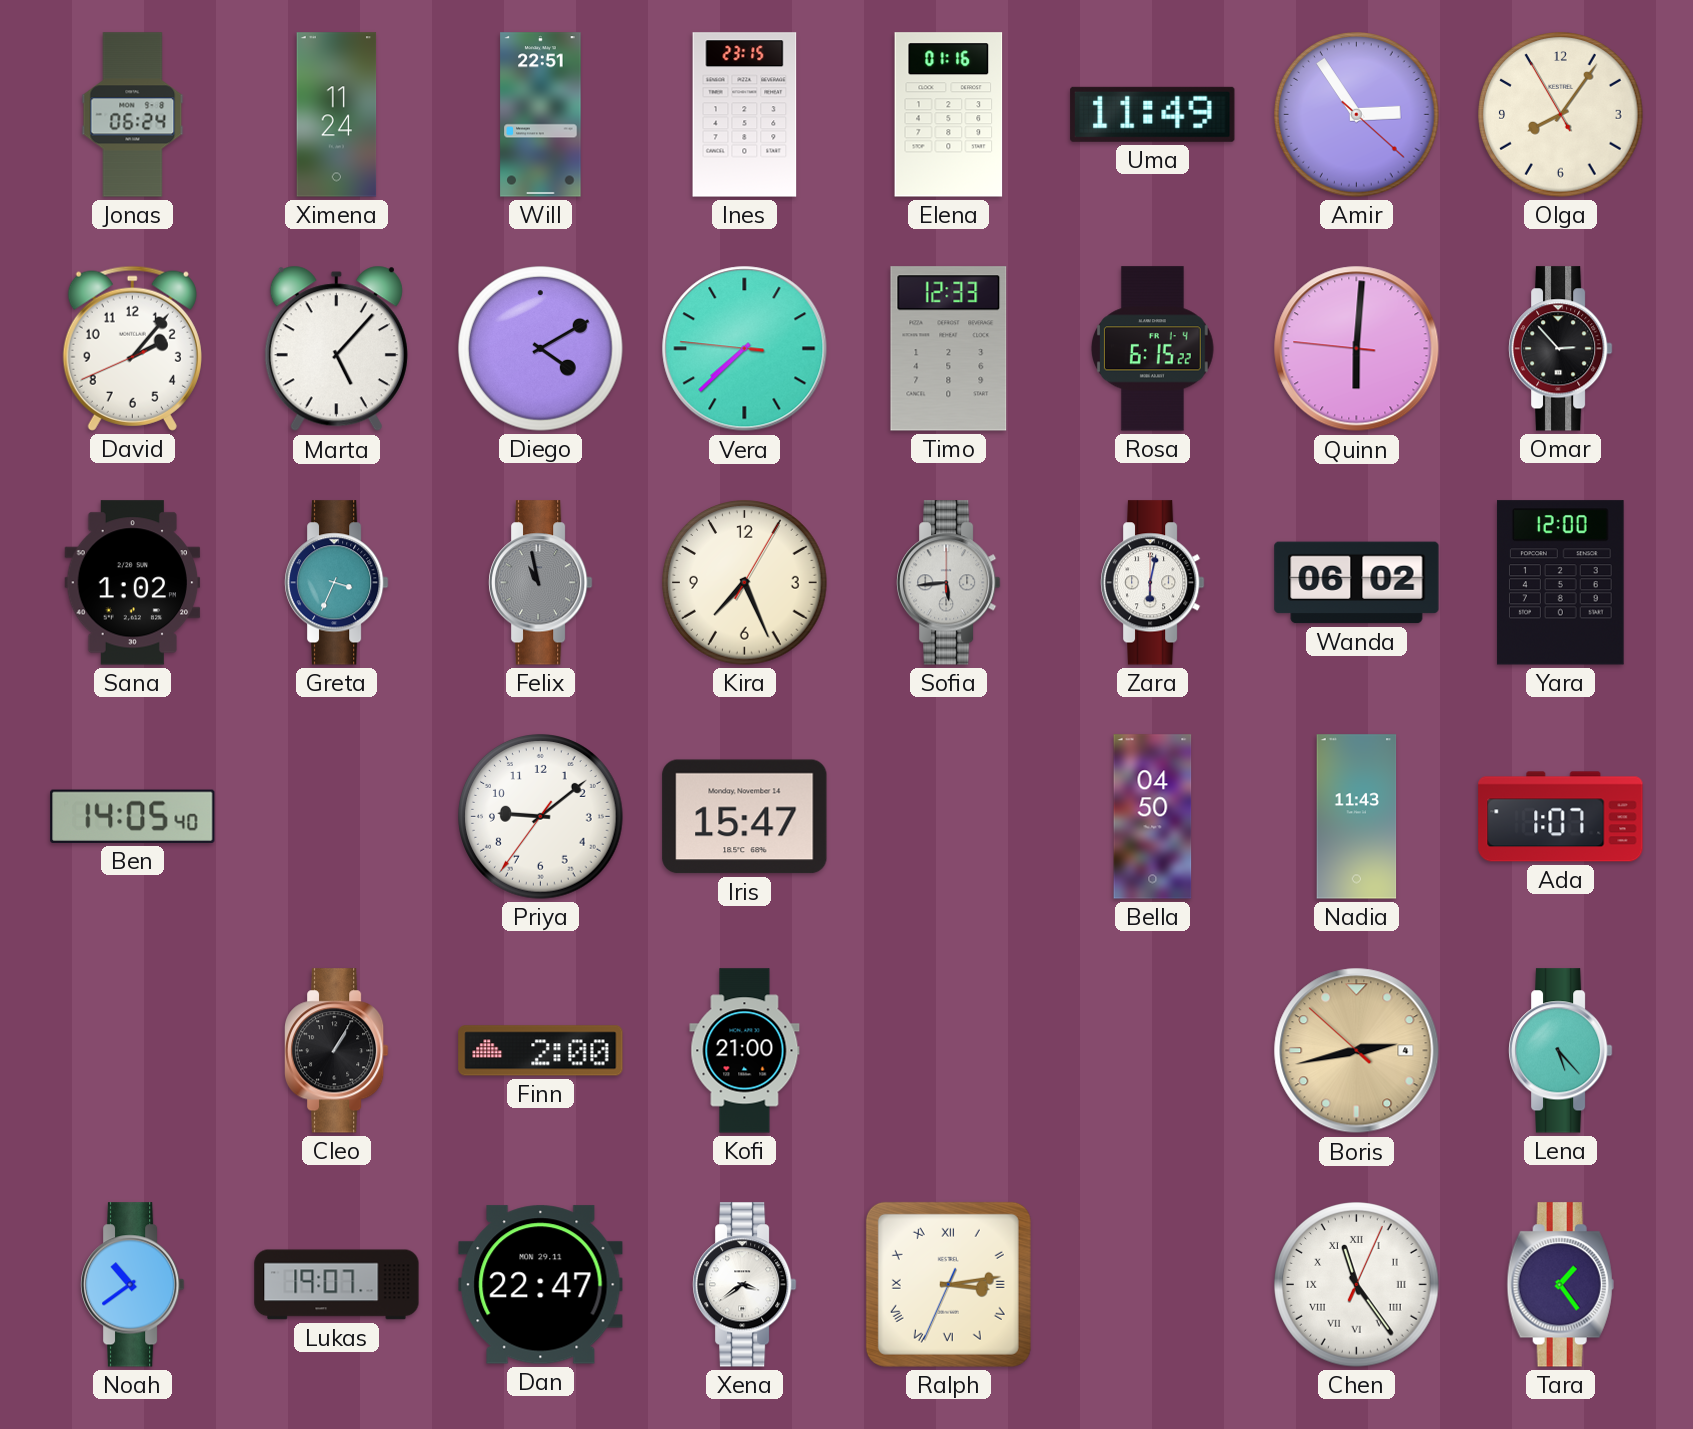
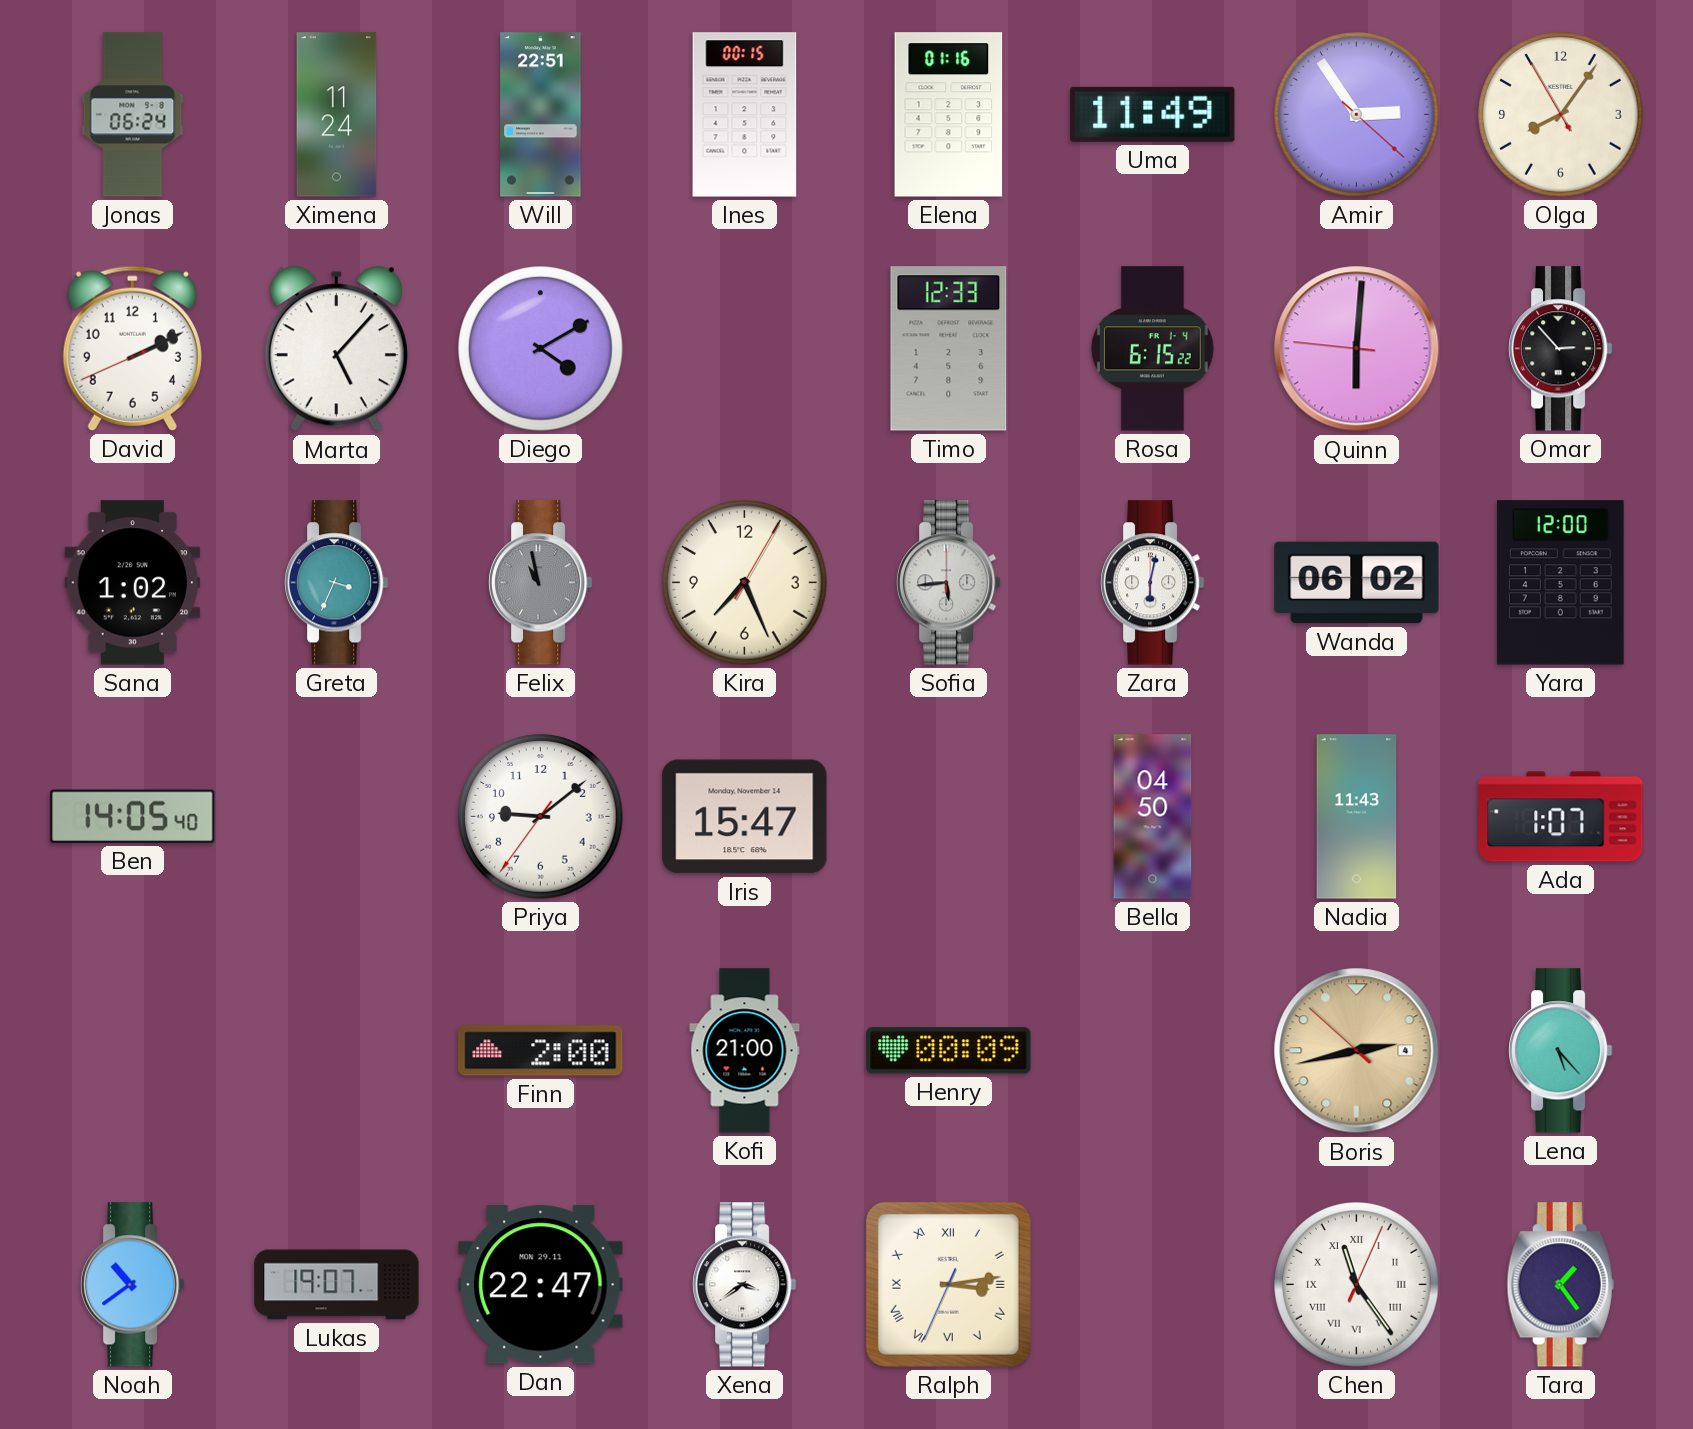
Ines: 23:15 -> 00:15
David: 2:06 -> 2:10
Vera: 7:37 -> none
Cleo: 1:05 -> none
Henry: none -> 00:09
